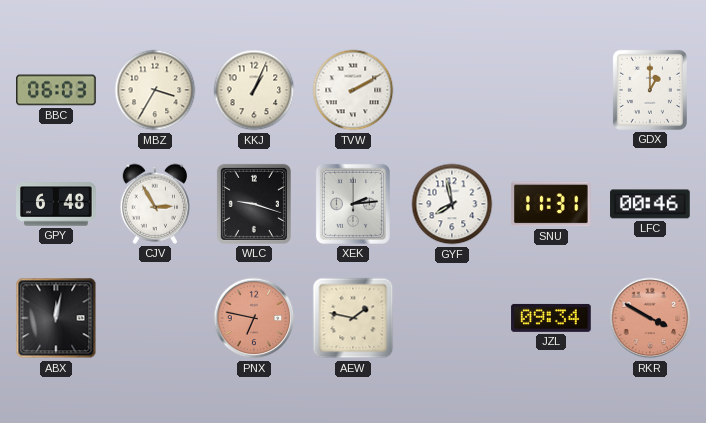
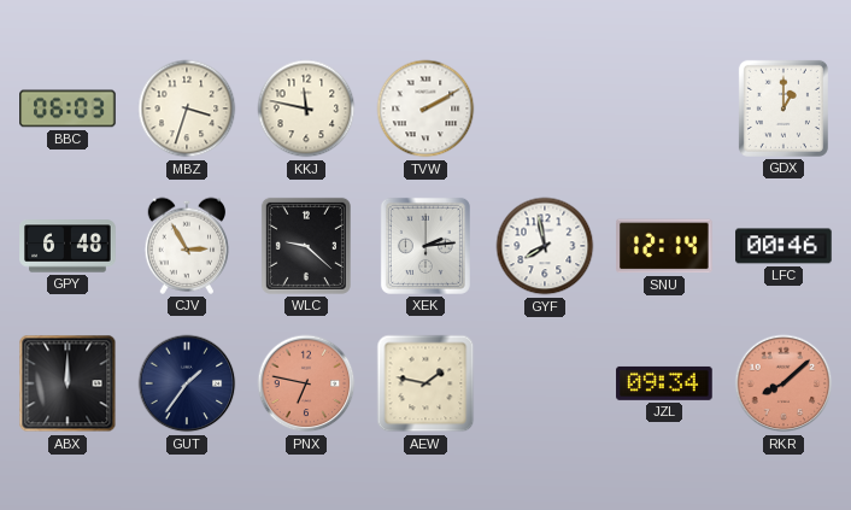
MBZ: 3:35 -> 3:33
KKJ: 1:04 -> 11:47
WLC: 9:18 -> 9:22
SNU: 11:31 -> 12:14
ABX: 12:02 -> 12:00
GUT: none -> 1:36
RKR: 3:50 -> 8:08
